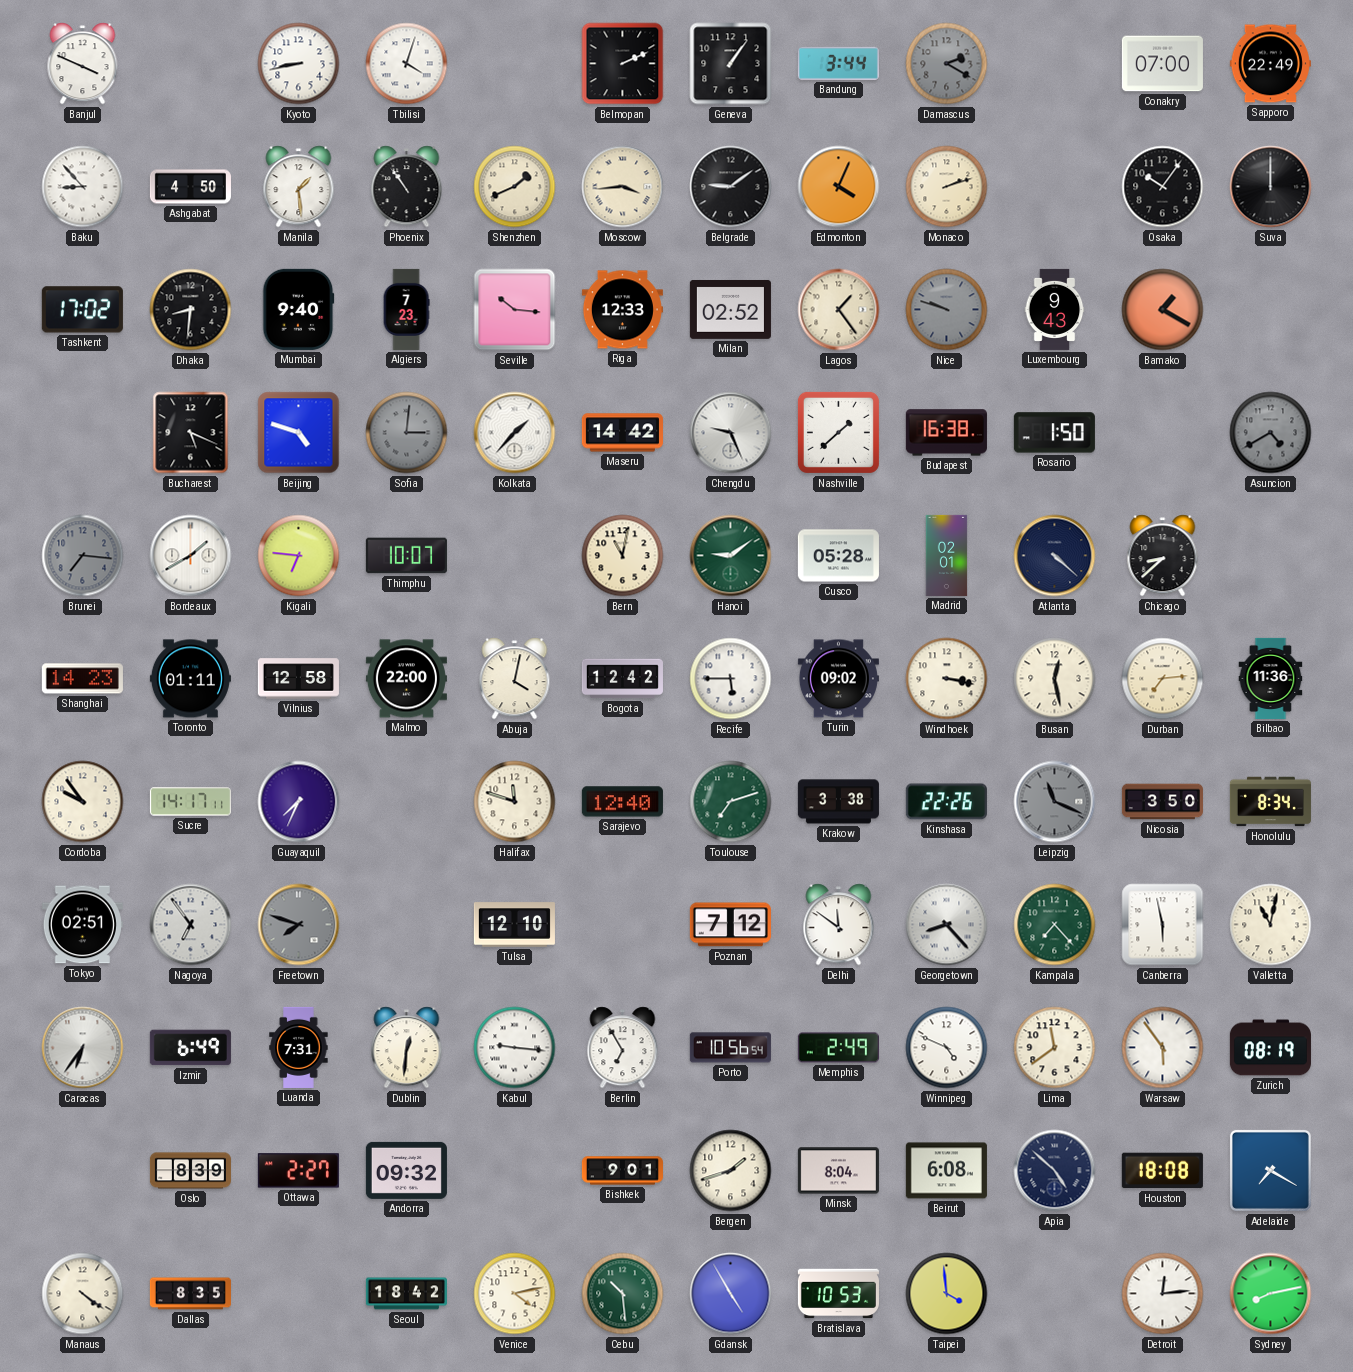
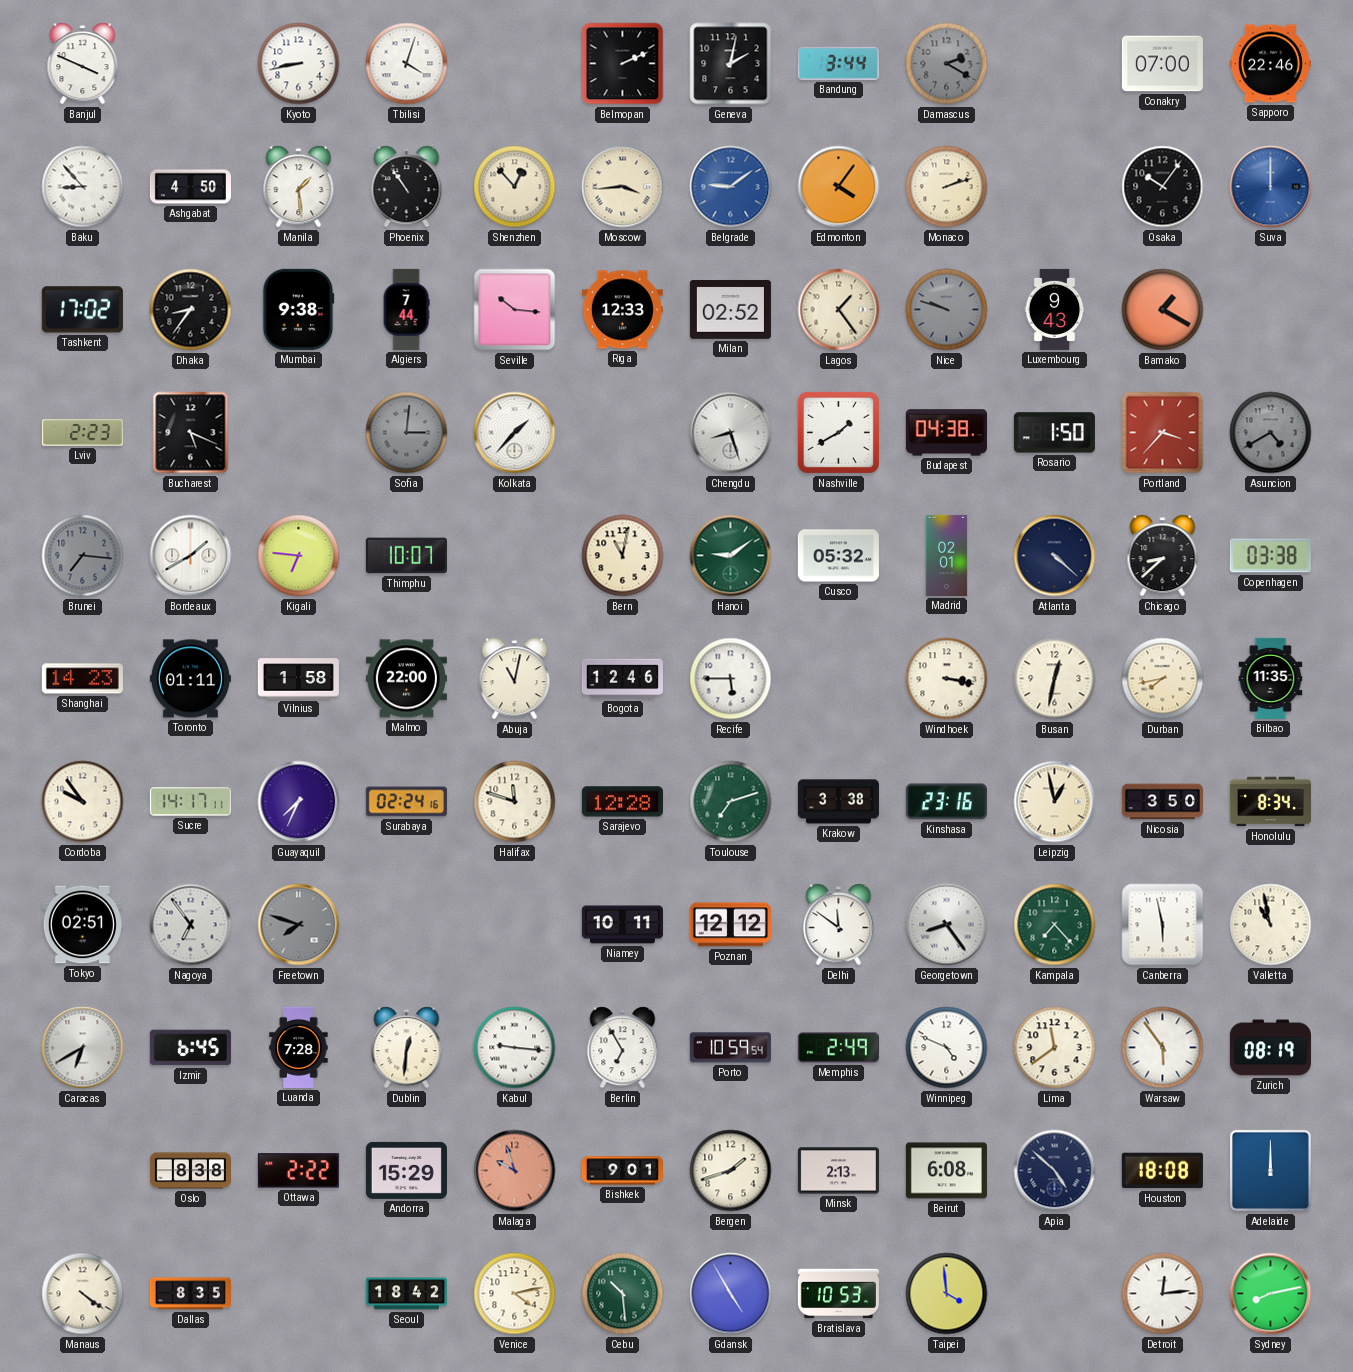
Geneva: 1:06 -> 2:02
Sapporo: 22:49 -> 22:46
Shenzhen: 1:41 -> 12:53
Belgrade dial: black -> blue
Edmonton: 4:04 -> 4:06
Suva dial: black -> blue
Dhaka: 8:31 -> 8:36
Mumbai: 9:40 -> 9:38
Algiers: 7:23 -> 7:44
Lviv: none -> 2:23
Beijing: 4:48 -> none
Maseru: 14:42 -> none
Chengdu: 9:26 -> 8:27
Nashville: 1:38 -> 1:40
Budapest: 16:38 -> 04:38
Portland: none -> 3:37
Cusco: 05:28 -> 05:32
Copenhagen: none -> 03:38
Vilnius: 12:58 -> 1:58
Abuja: 4:02 -> 11:02
Bogota: 12:42 -> 12:46
Turin: 09:02 -> none
Busan: 12:28 -> 12:32
Durban: 7:14 -> 7:43
Bilbao: 11:36 -> 11:35
Surabaya: none -> 02:24
Sarajevo: 12:40 -> 12:28
Kinshasa: 22:26 -> 23:16
Leipzig: 11:19 -> 12:58
Leipzig dial: grey -> cream
Tulsa: 12:10 -> none
Niamey: none -> 10:11
Poznan: 7:12 -> 12:12
Georgetown: 8:23 -> 8:24
Valletta: 11:02 -> 10:58
Caracas: 6:36 -> 6:40
Izmir: 6:49 -> 6:45
Luanda: 7:31 -> 7:28
Porto: 10:56 -> 10:59
Oslo: 8:39 -> 8:38
Ottawa: 2:27 -> 2:22
Andorra: 09:32 -> 15:29
Malaga: none -> 9:57
Minsk: 8:04 -> 2:13
Adelaide: 7:20 -> 12:00
